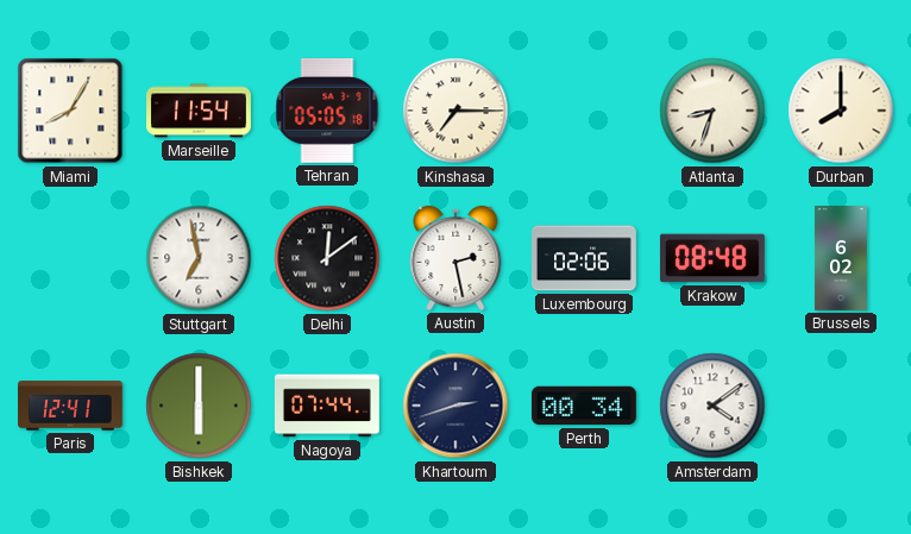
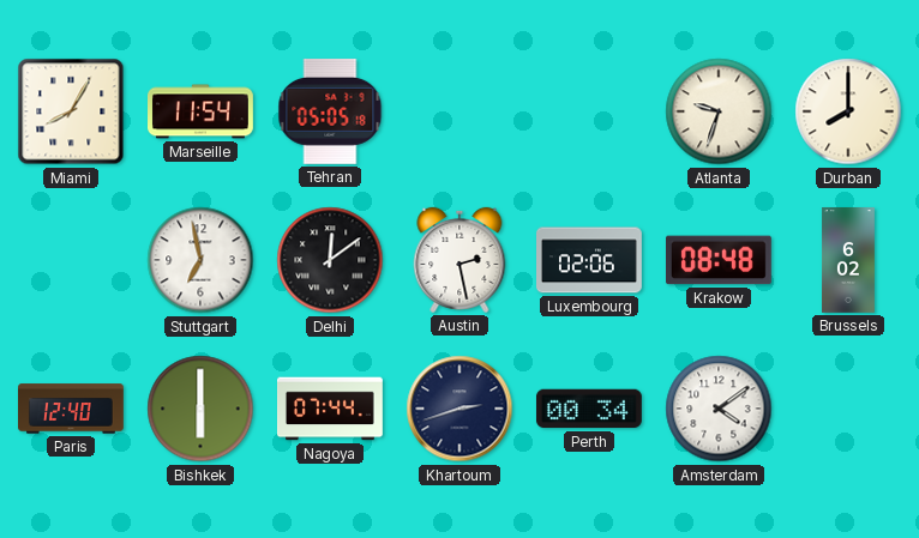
Kinshasa: 7:15 -> none
Atlanta: 8:33 -> 9:33
Paris: 12:41 -> 12:40
